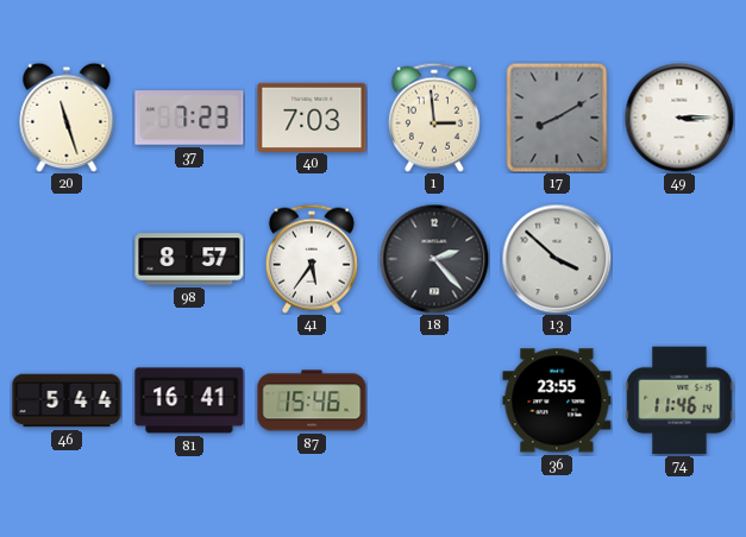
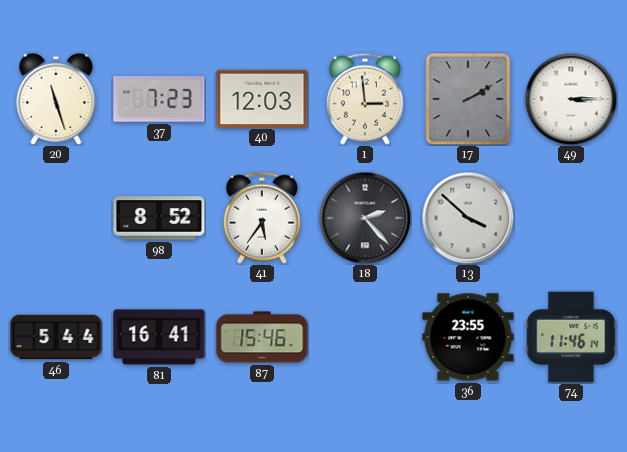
40: 7:03 -> 12:03
17: 8:10 -> 2:10
98: 8:57 -> 8:52
